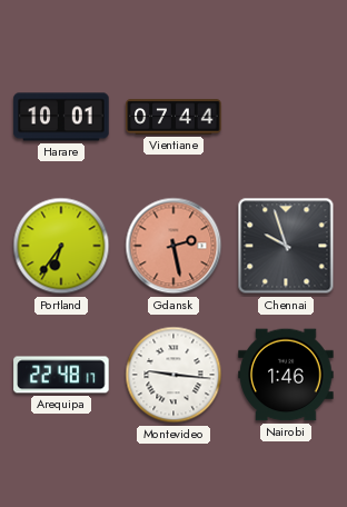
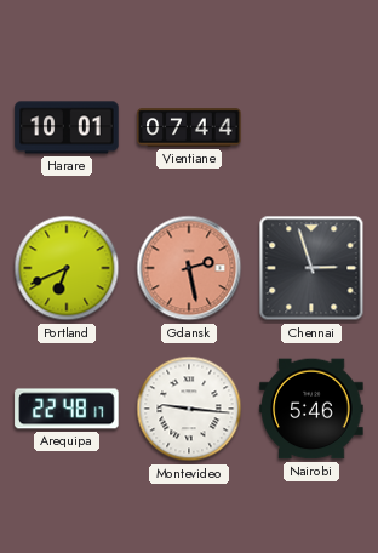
Portland: 6:36 -> 6:41
Chennai: 9:57 -> 2:57
Nairobi: 1:46 -> 5:46
